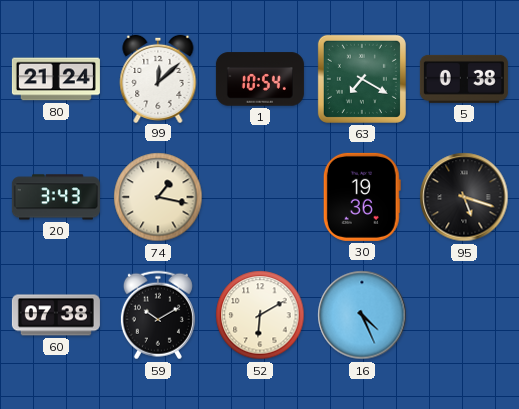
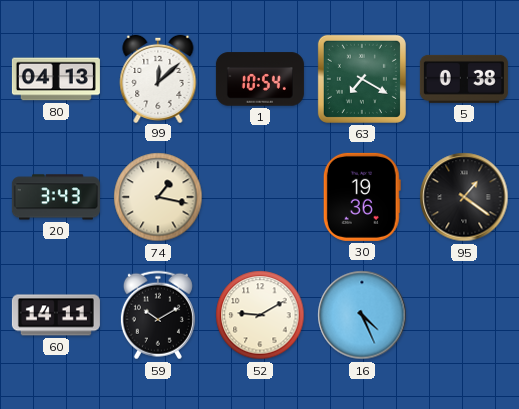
80: 21:24 -> 04:13
95: 5:18 -> 1:21
60: 07:38 -> 14:11
52: 6:10 -> 9:10
